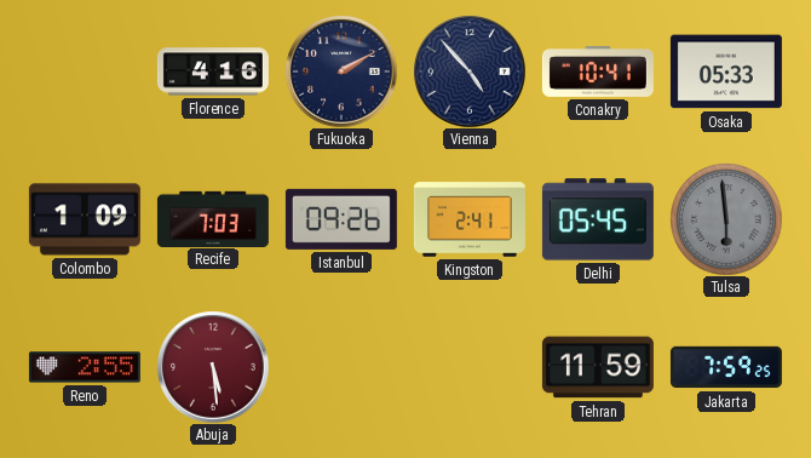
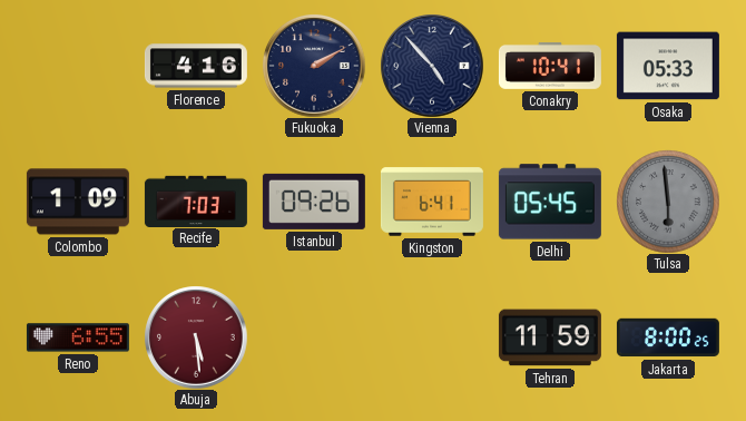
Kingston: 2:41 -> 6:41
Reno: 2:55 -> 6:55
Jakarta: 7:59 -> 8:00
